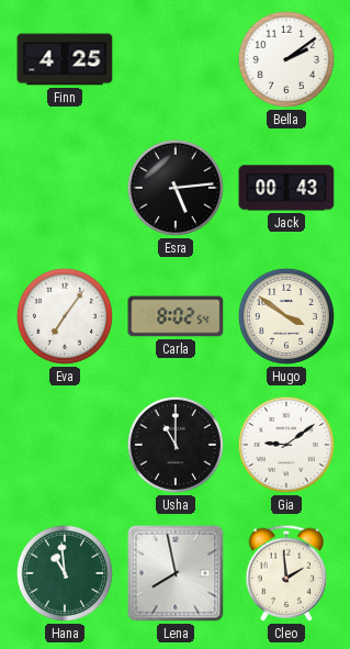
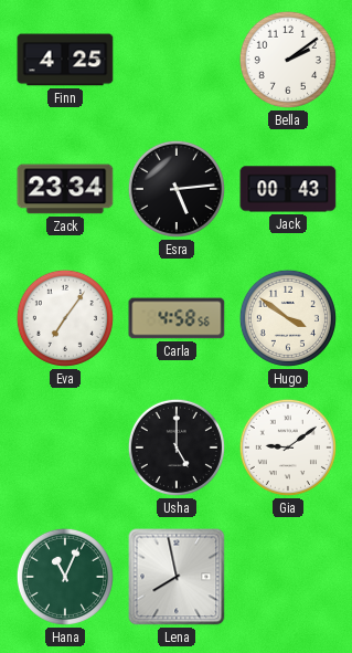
Zack: none -> 23:34
Carla: 8:02 -> 4:58
Usha: 11:00 -> 5:00
Hana: 10:59 -> 11:04
Cleo: 1:59 -> none
